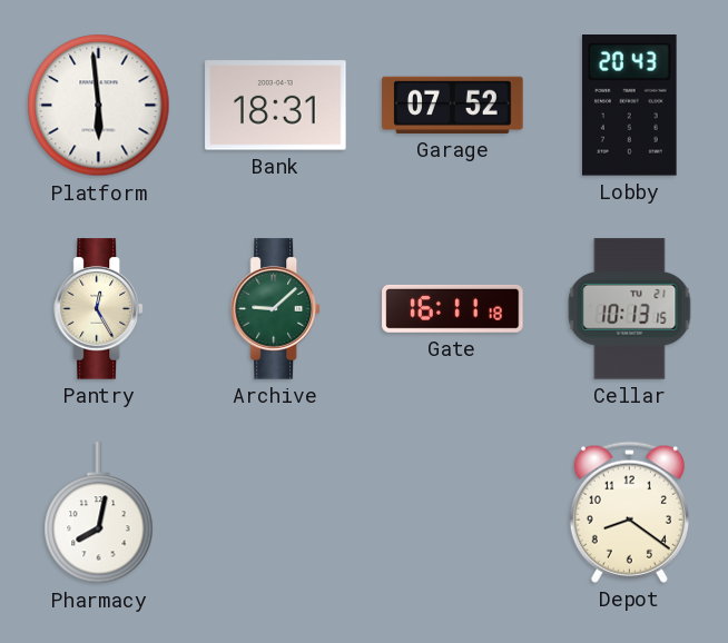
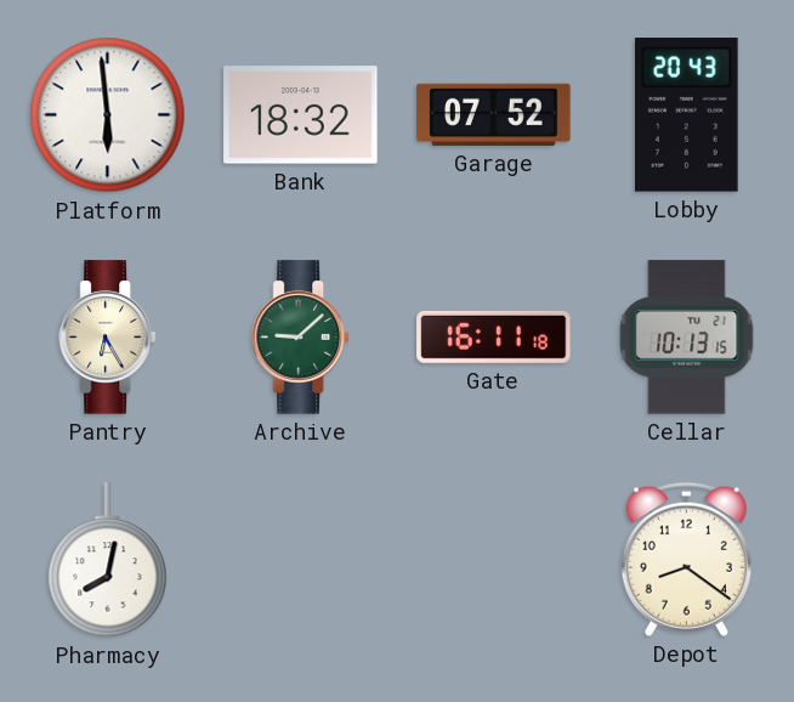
Bank: 18:31 -> 18:32
Pantry: 12:25 -> 6:25
